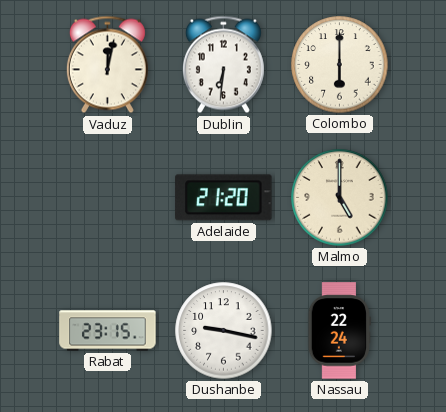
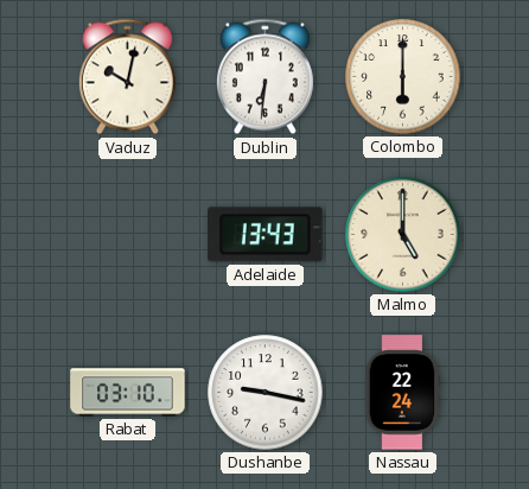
Vaduz: 12:02 -> 10:02
Adelaide: 21:20 -> 13:43
Rabat: 23:15 -> 03:10
